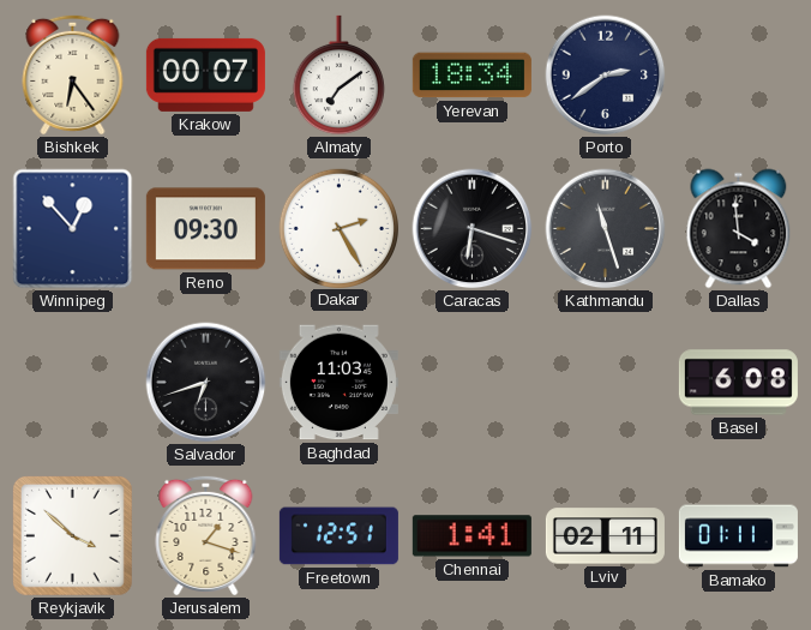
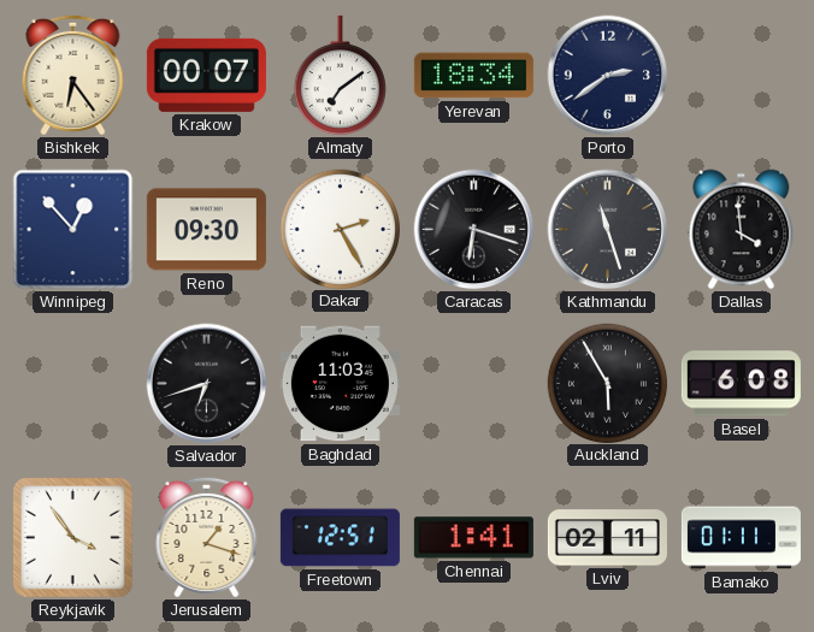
Auckland: none -> 5:55
Reykjavik: 3:52 -> 3:54
